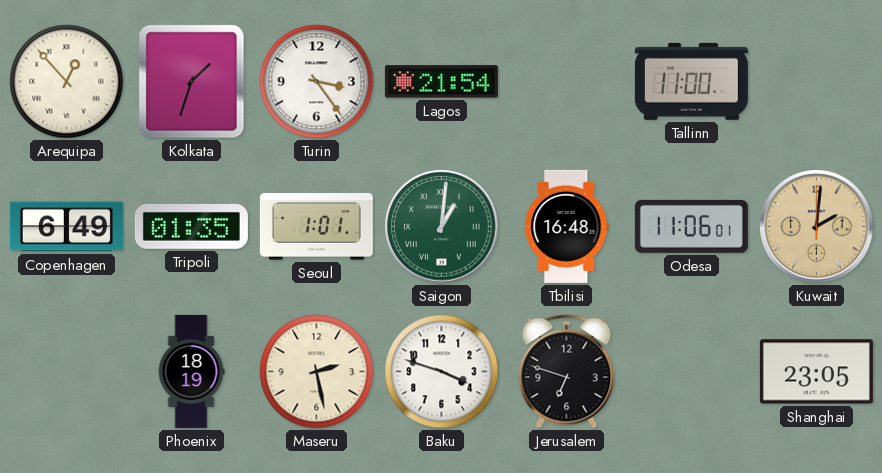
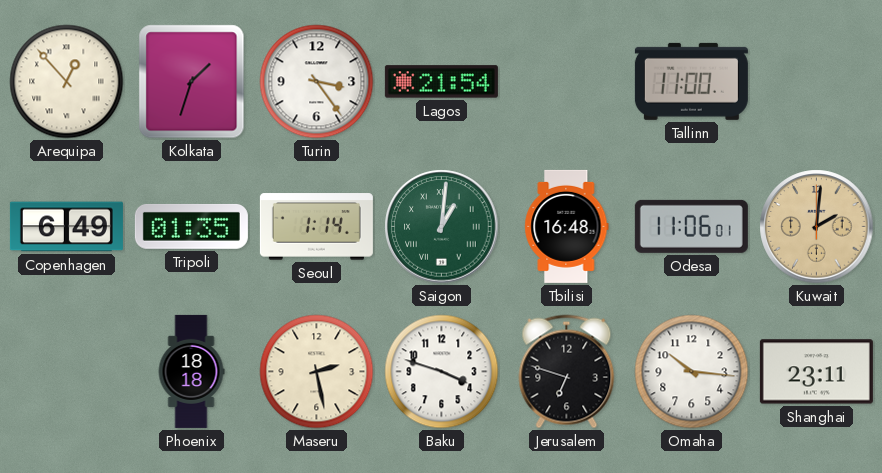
Seoul: 1:01 -> 1:14
Phoenix: 18:19 -> 18:18
Omaha: none -> 10:16
Shanghai: 23:05 -> 23:11
